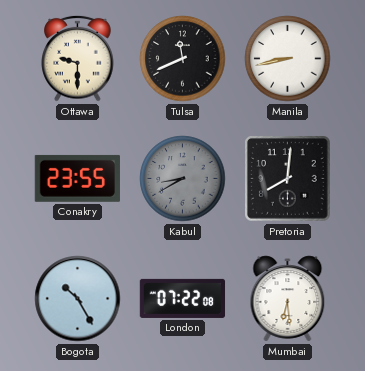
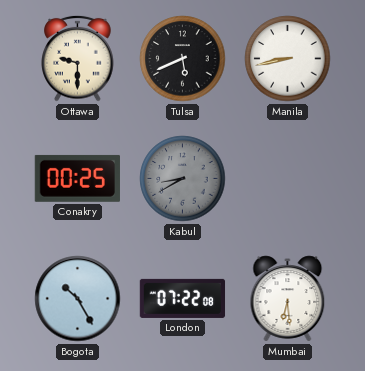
Tulsa: 11:41 -> 5:41
Conakry: 23:55 -> 00:25
Pretoria: 8:01 -> none
